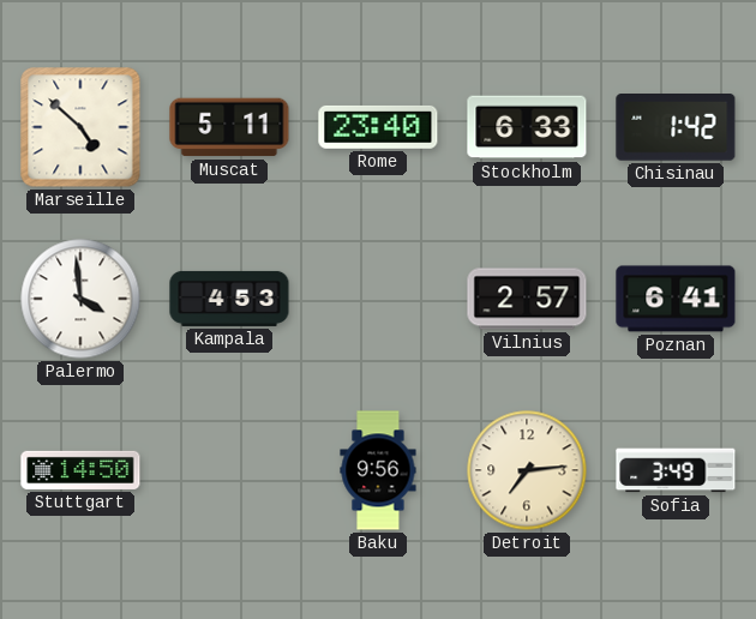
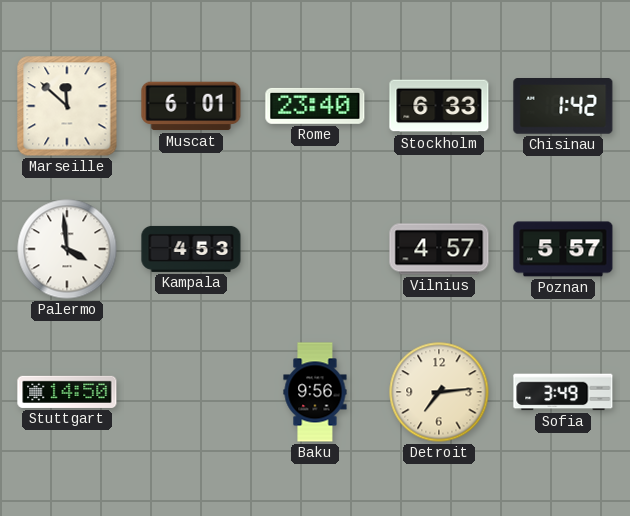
Marseille: 4:52 -> 11:52
Muscat: 5:11 -> 6:01
Vilnius: 2:57 -> 4:57
Poznan: 6:41 -> 5:57
